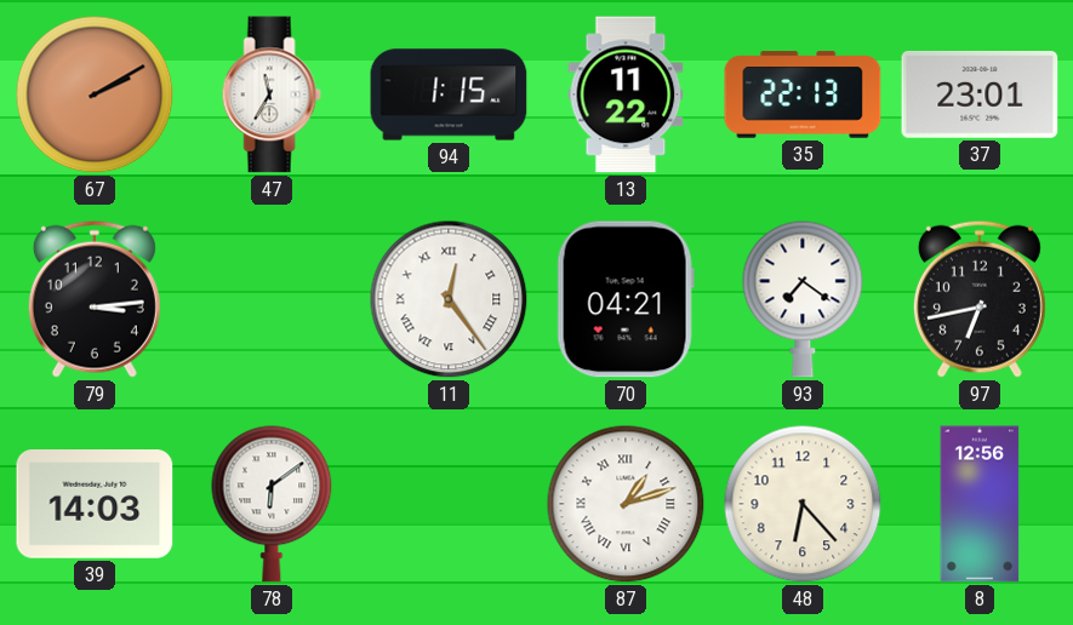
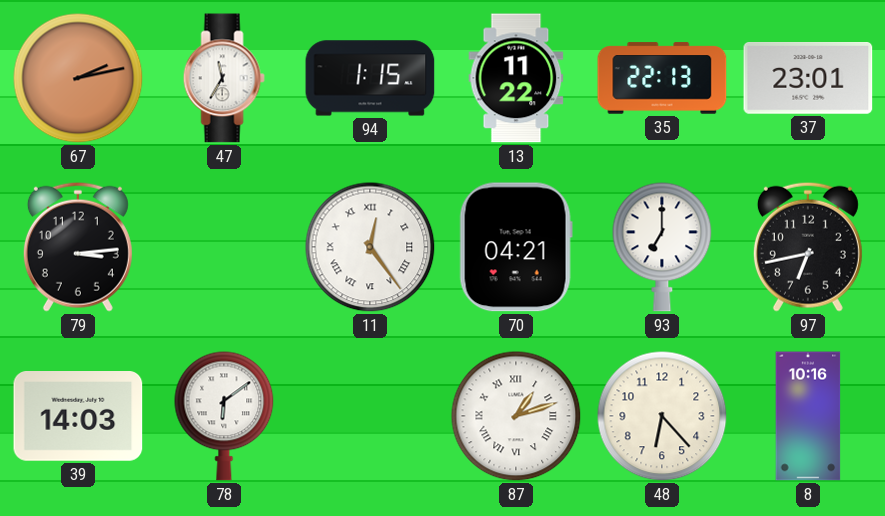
67: 2:10 -> 2:13
93: 7:21 -> 7:00
8: 12:56 -> 10:16
